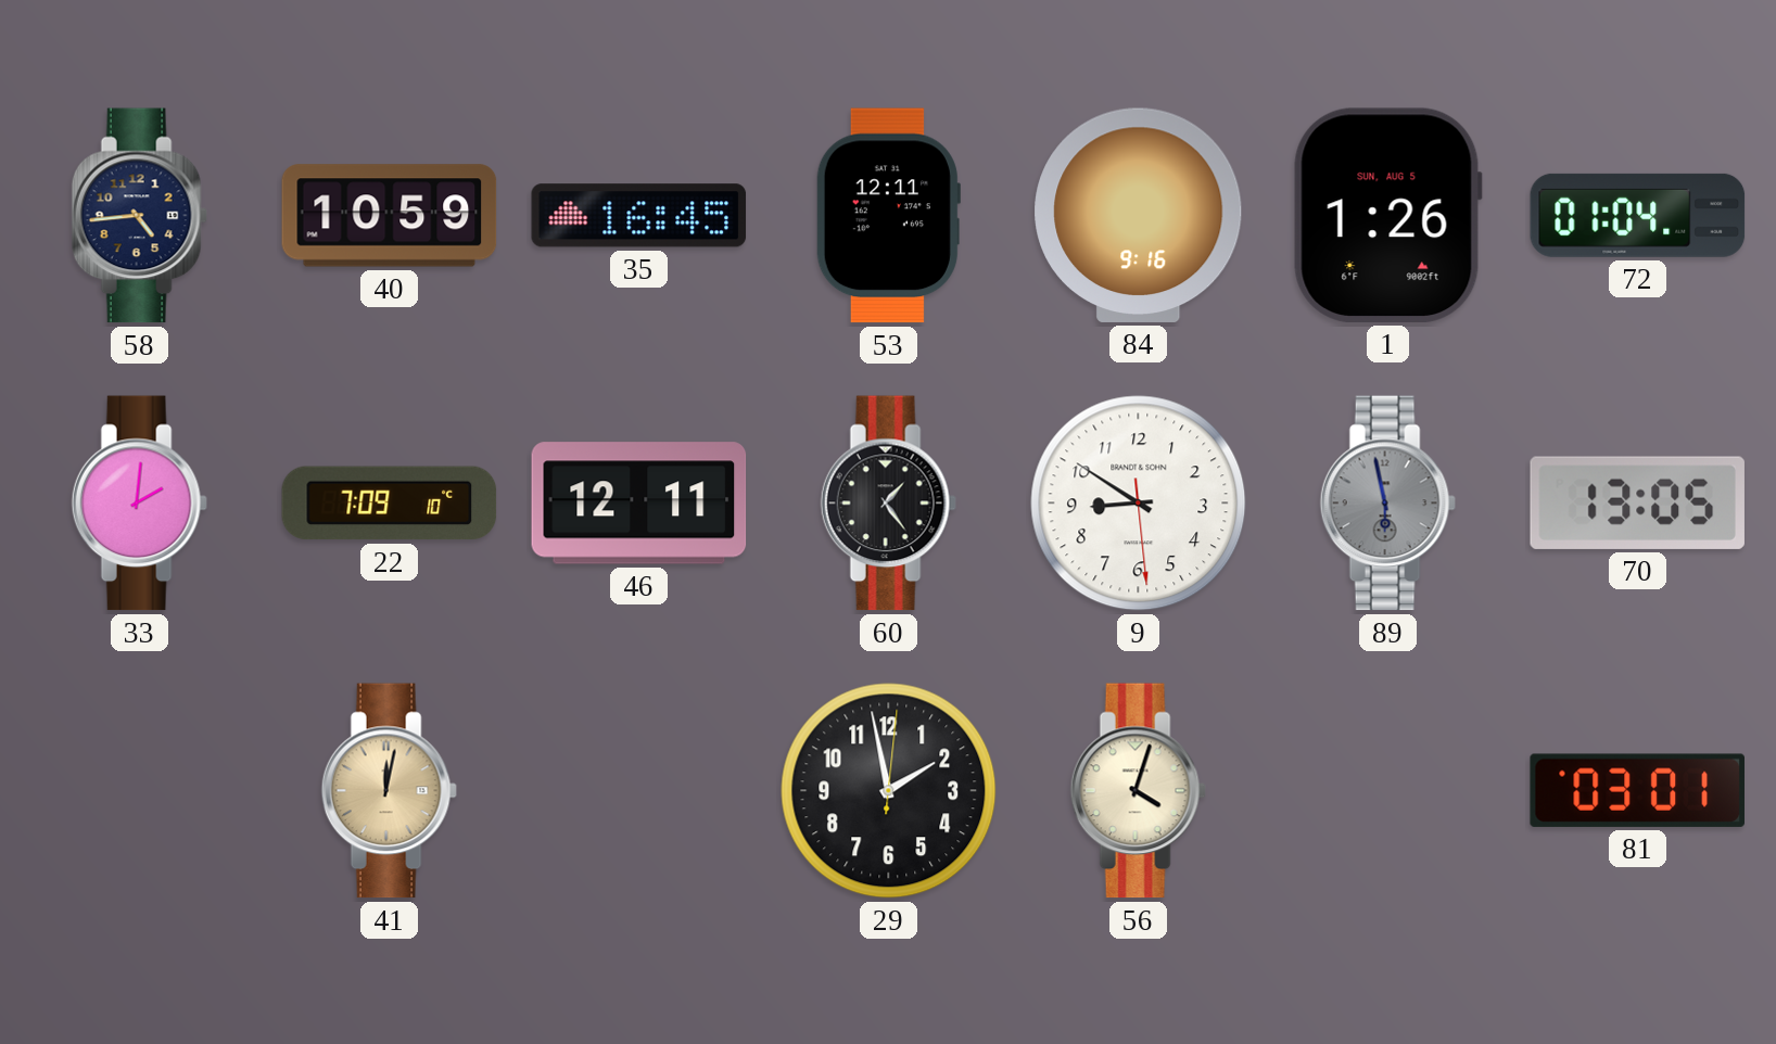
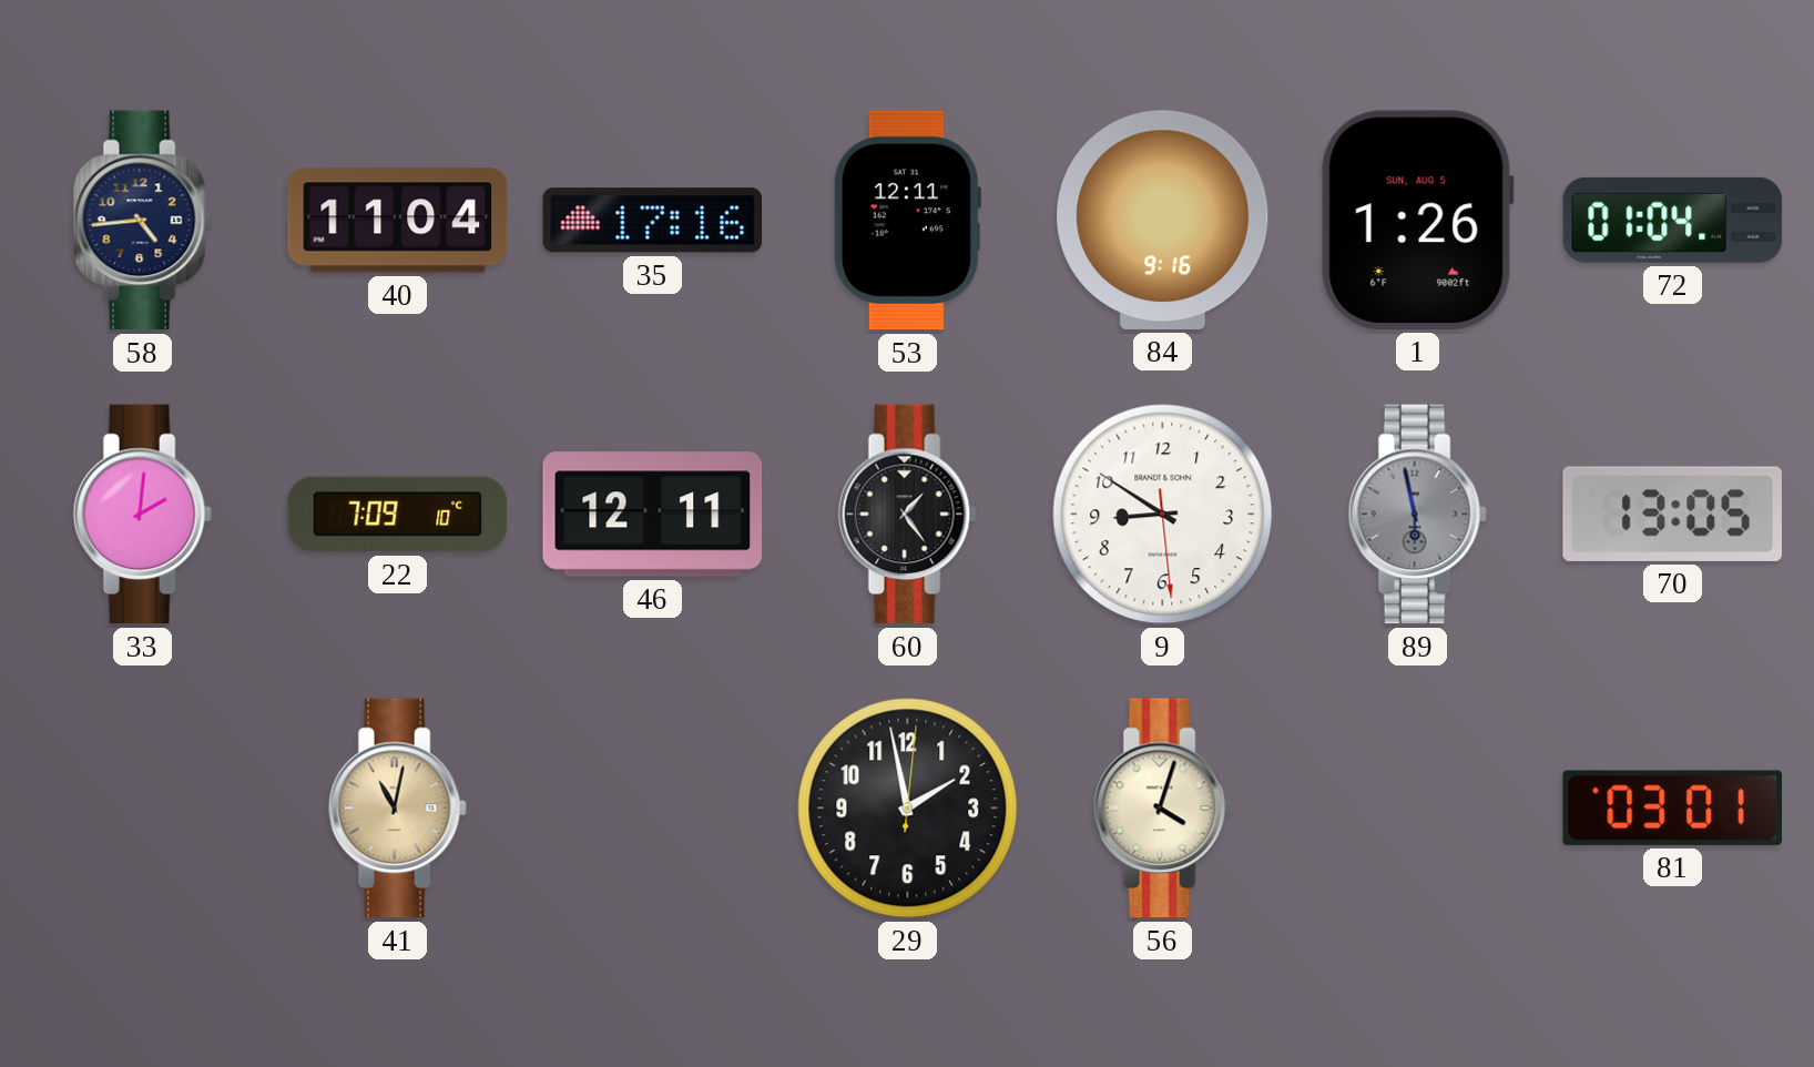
40: 10:59 -> 11:04
35: 16:45 -> 17:16
41: 12:02 -> 11:02
